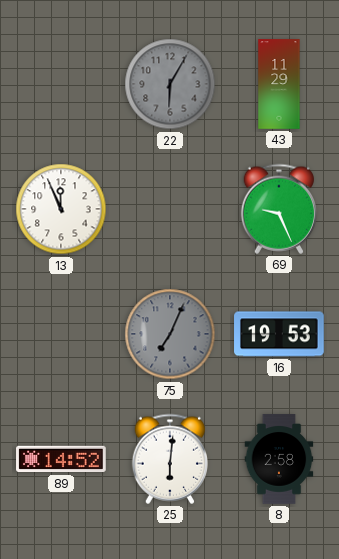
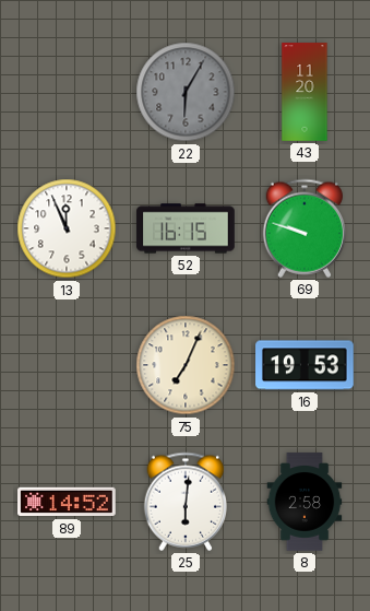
43: 11:29 -> 11:20
52: none -> 16:15
69: 9:26 -> 9:48
75 dial: grey -> cream
